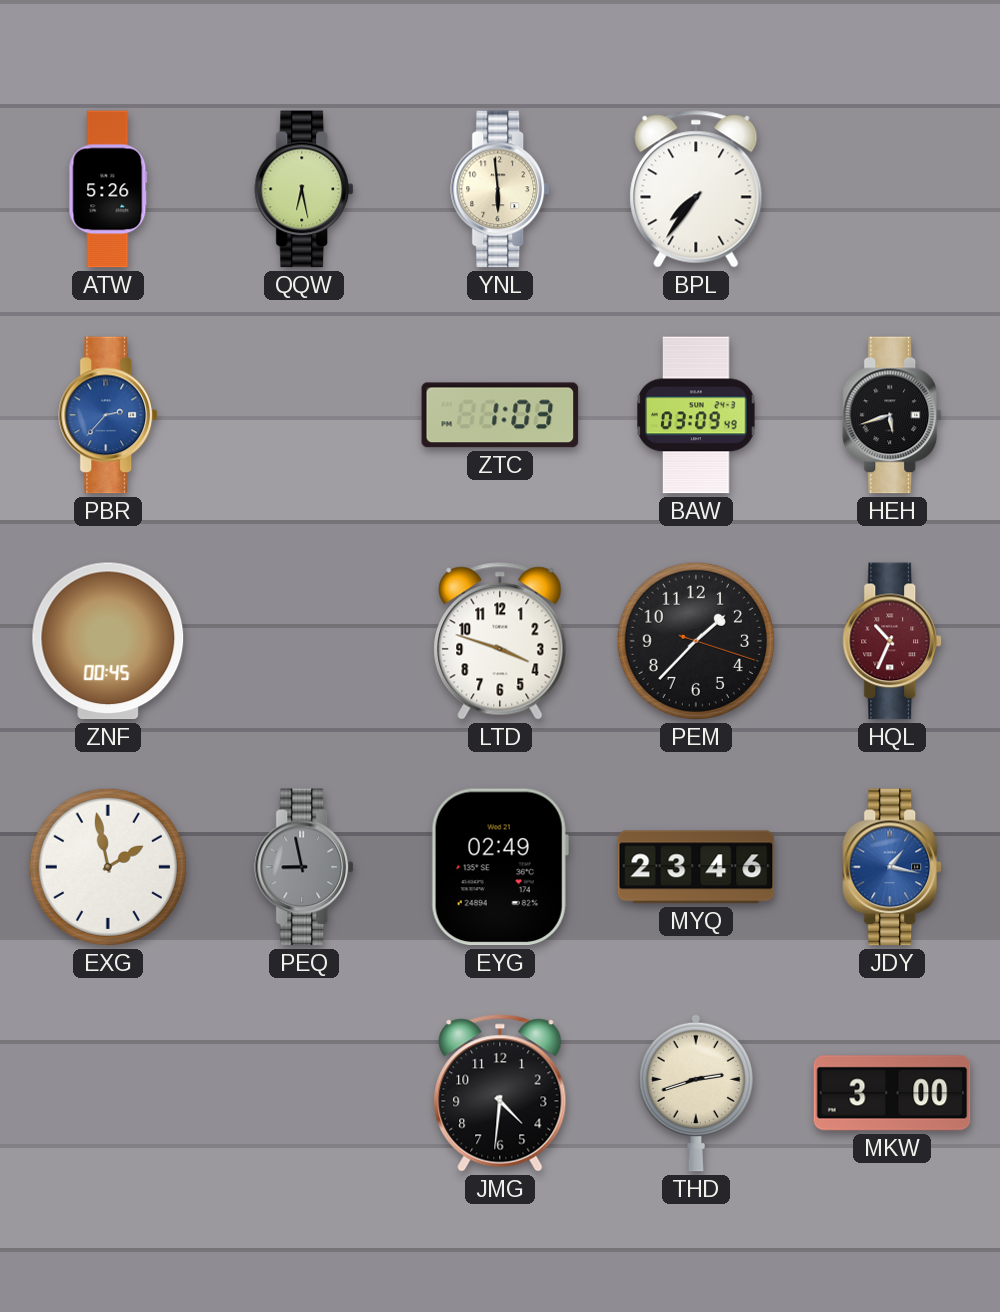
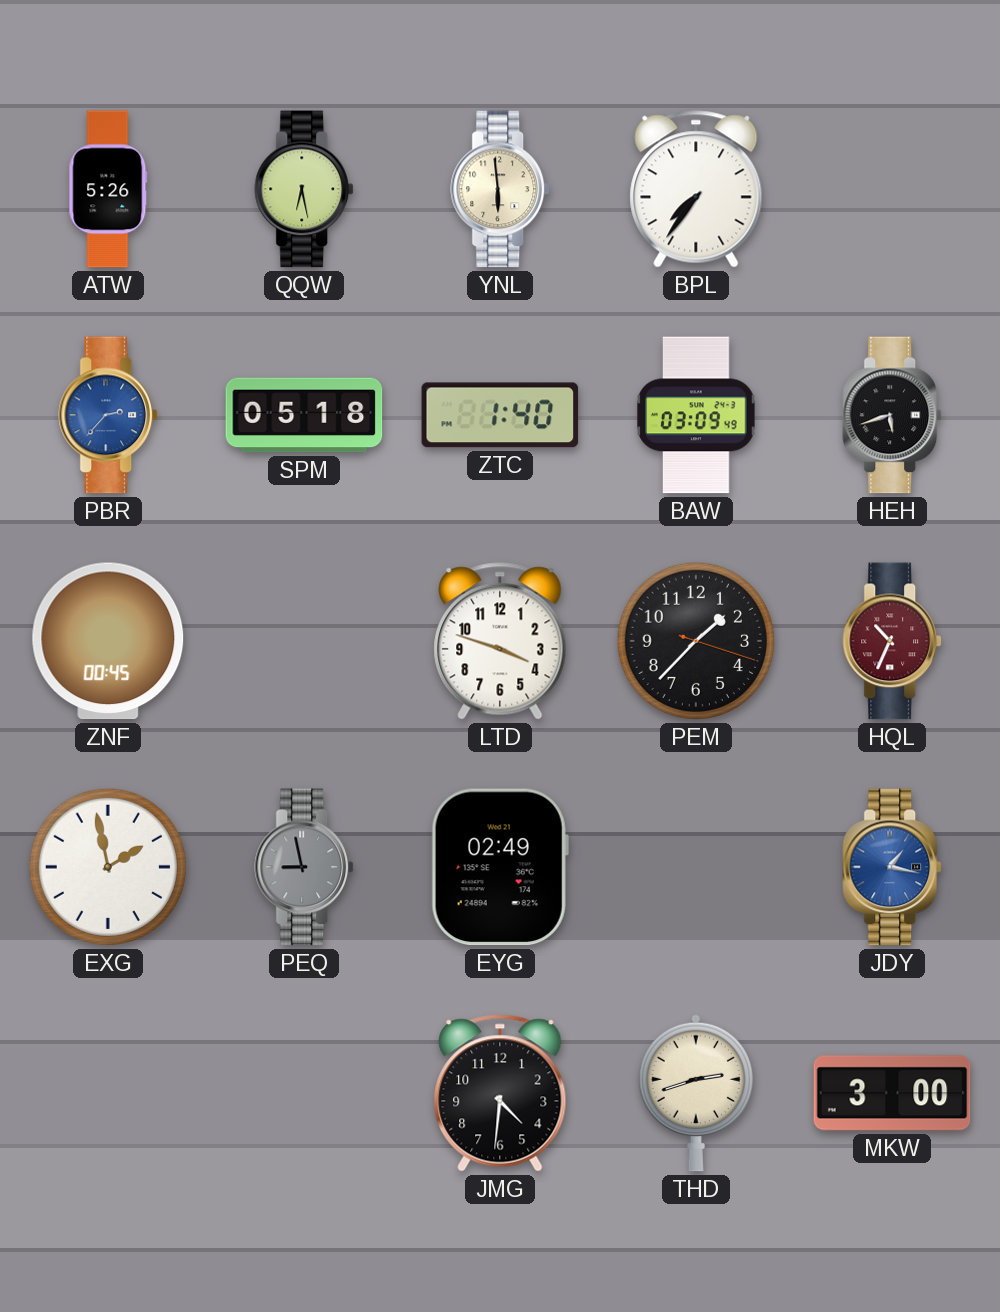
SPM: none -> 05:18
ZTC: 1:03 -> 1:40
MYQ: 23:46 -> none
